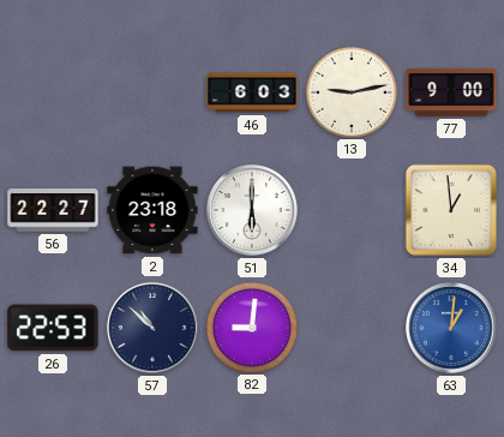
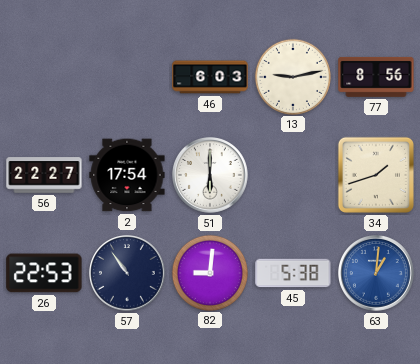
77: 9:00 -> 8:56
2: 23:18 -> 17:54
34: 12:59 -> 1:42
57: 10:52 -> 10:54
45: none -> 5:38
